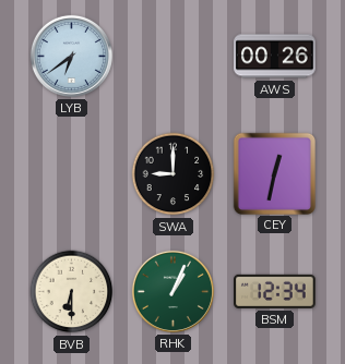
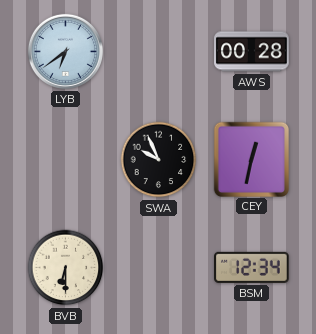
AWS: 00:26 -> 00:28
SWA: 9:00 -> 9:56
RHK: 1:04 -> none
